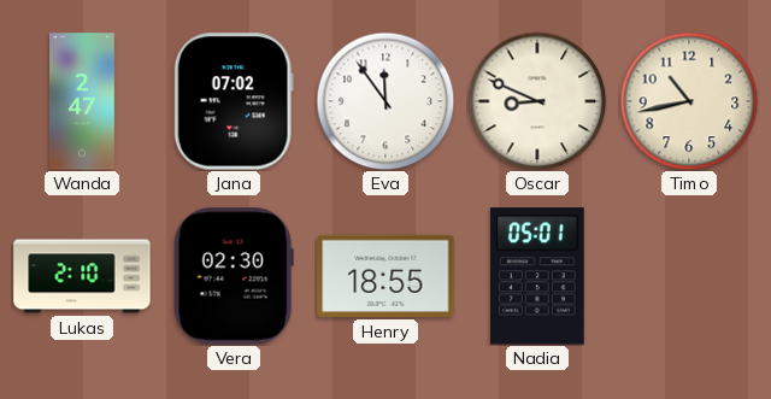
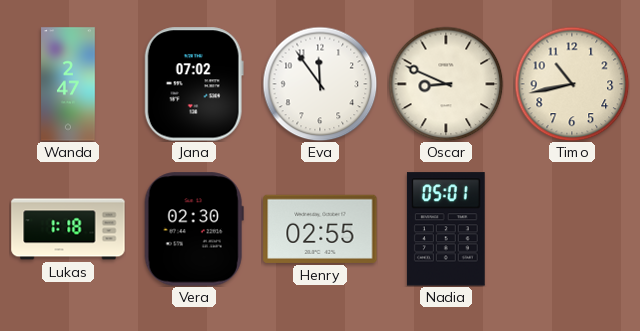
Lukas: 2:10 -> 1:18
Henry: 18:55 -> 02:55
